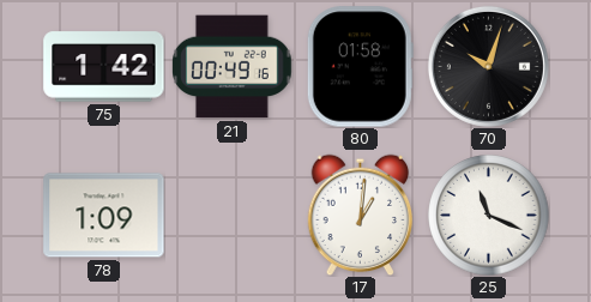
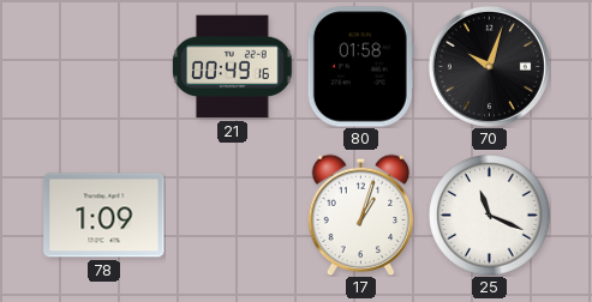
75: 1:42 -> none
17: 1:01 -> 1:03
